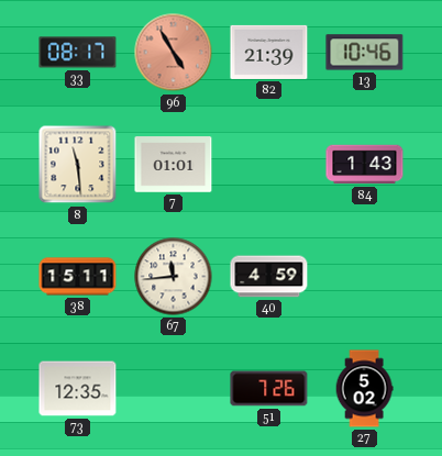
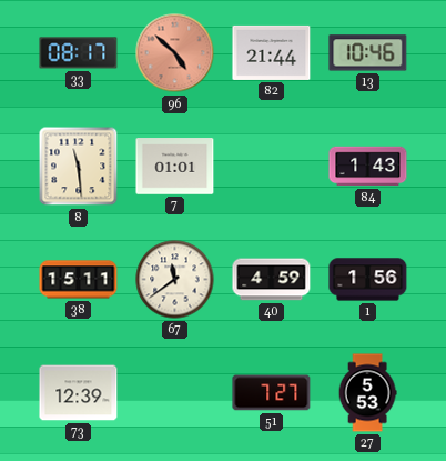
96: 4:55 -> 4:52
82: 21:39 -> 21:44
67: 11:44 -> 11:39
1: none -> 1:56
73: 12:35 -> 12:39
51: 7:26 -> 7:27
27: 5:02 -> 5:53
